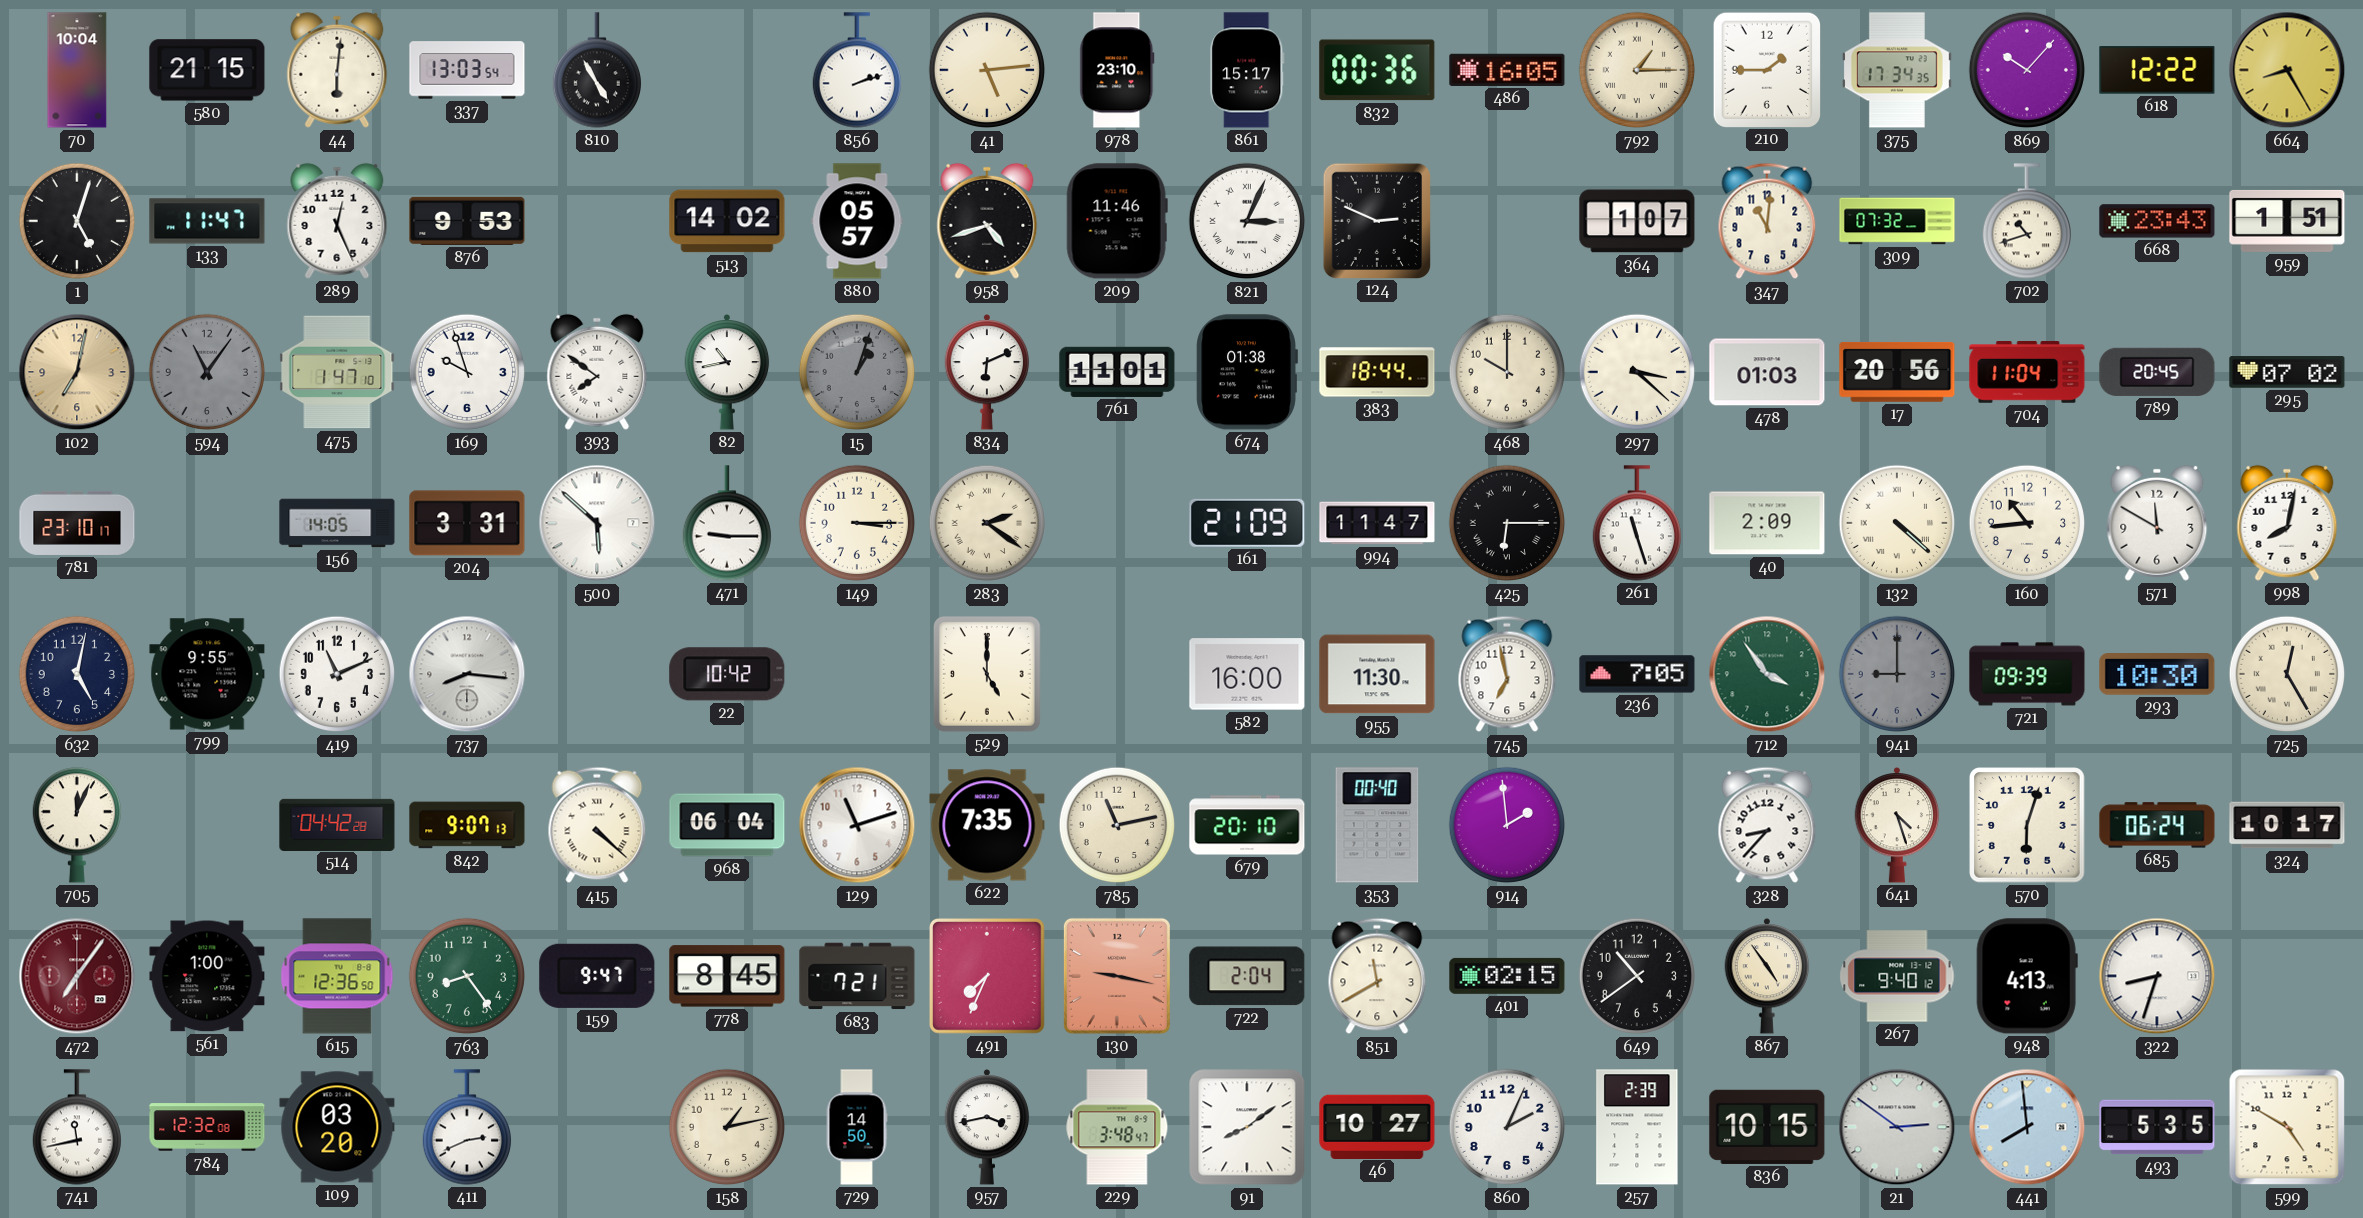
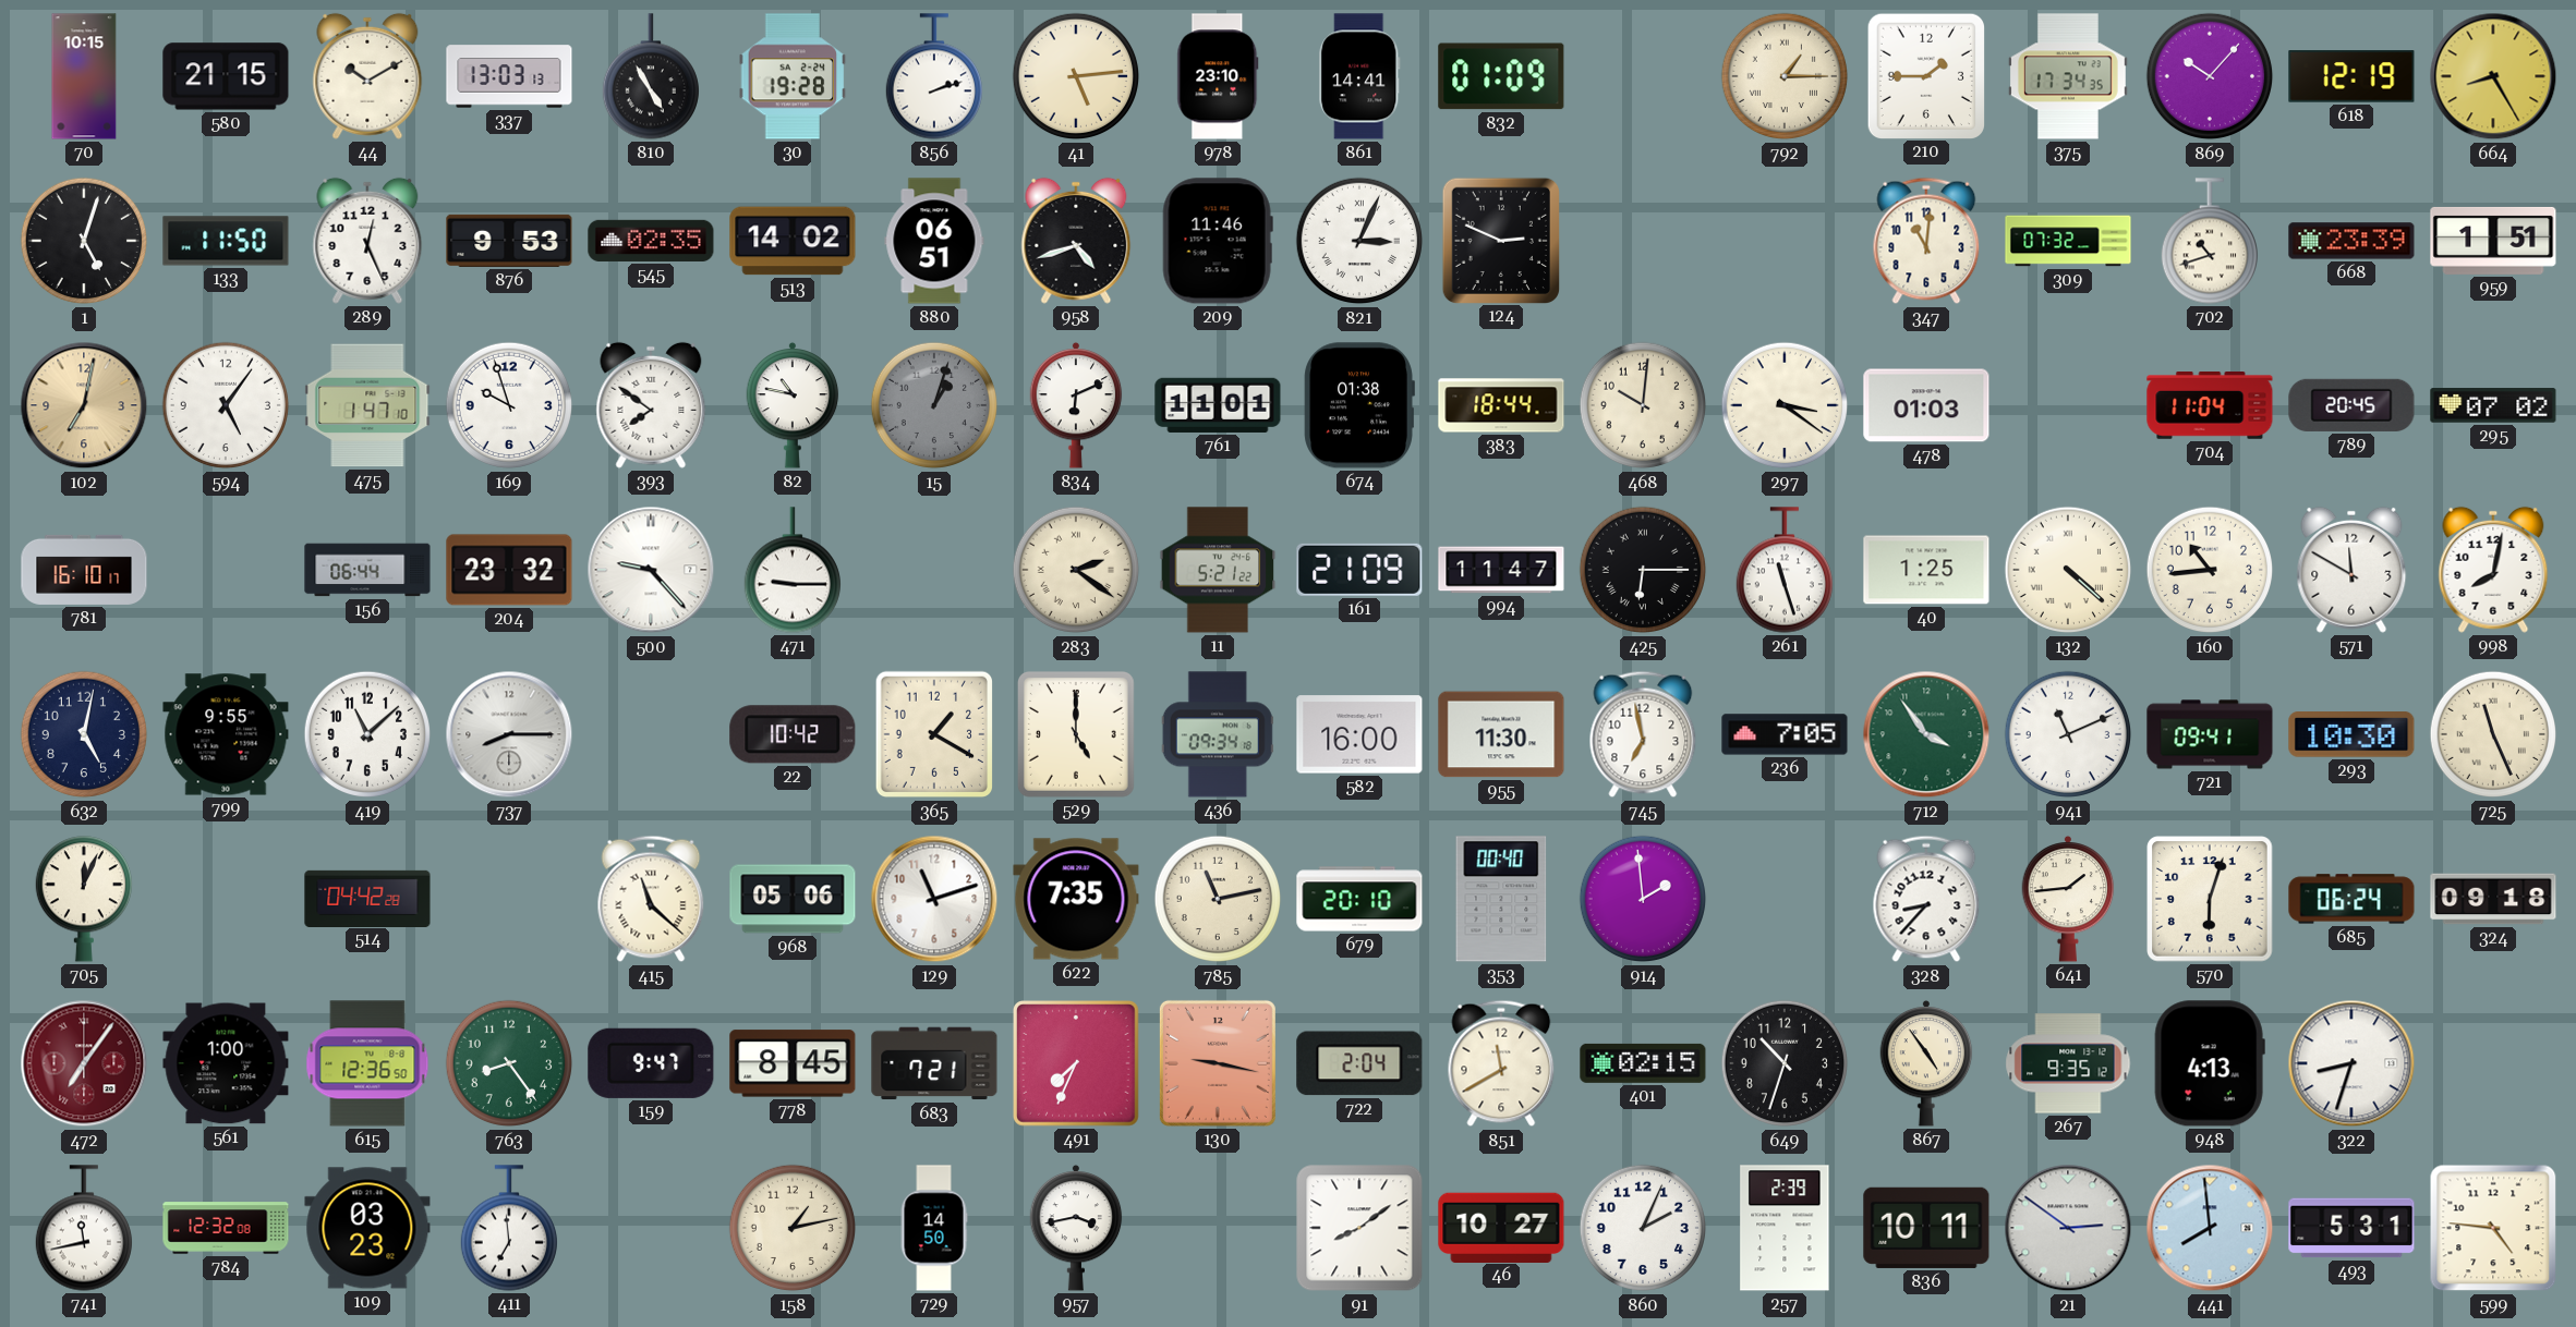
70: 10:04 -> 10:15
44: 6:01 -> 10:10
337: 13:03:54 -> 13:03:13
30: none -> 19:28
861: 15:17 -> 14:41
832: 00:36 -> 01:09
486: 16:05 -> none
618: 12:22 -> 12:19
133: 11:47 -> 11:50
545: none -> 02:35
880: 05:57 -> 06:51
364: 1:07 -> none
668: 23:43 -> 23:39
594: 11:06 -> 5:06
594 dial: grey -> white
82: 10:43 -> 10:47
468: 10:00 -> 10:01
297: 3:22 -> 3:21
17: 20:56 -> none
781: 23:10 -> 16:10
156: 14:05 -> 06:44
204: 3:31 -> 23:32
500: 5:52 -> 9:23
149: 3:15 -> none
11: none -> 5:21
40: 2:09 -> 1:25
419: 11:11 -> 11:08
737: 8:16 -> 8:15
365: none -> 1:20
436: none -> 09:34
941: 9:00 -> 11:11
941 dial: grey -> white
721: 09:39 -> 09:41
725: 12:25 -> 11:26
842: 9:07 -> none
415: 4:22 -> 11:22
968: 06:04 -> 05:06
641: 4:27 -> 1:44
324: 10:17 -> 09:18
649: 10:39 -> 10:33
267: 9:40 -> 9:35
109: 03:20 -> 03:23
411: 2:41 -> 6:59
229: 3:48 -> none
836: 10:15 -> 10:11
493: 5:35 -> 5:31
599: 4:50 -> 4:46
